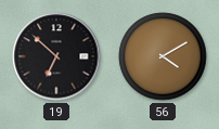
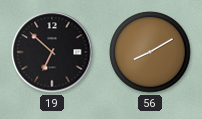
56: 4:10 -> 8:10
